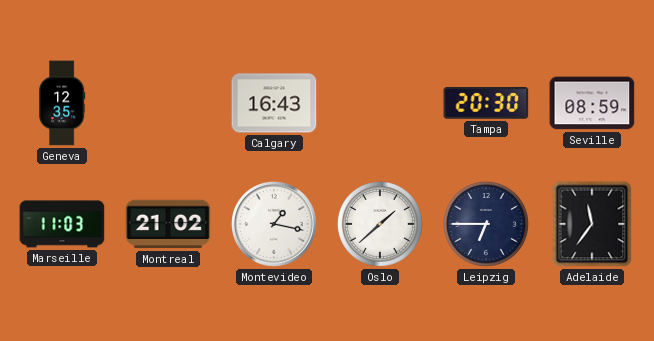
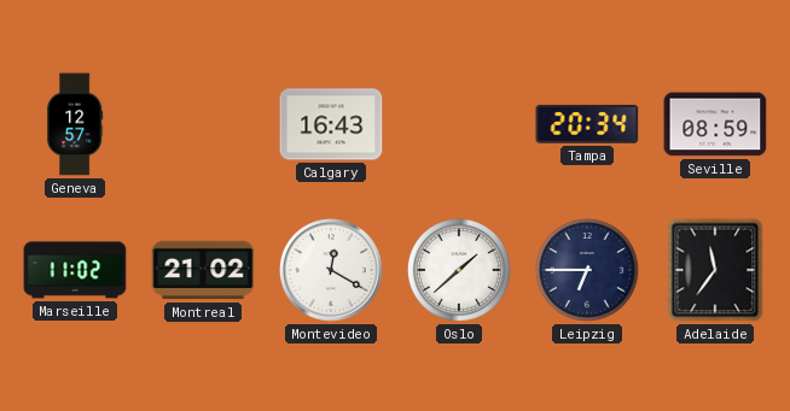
Geneva: 12:35 -> 12:57
Tampa: 20:30 -> 20:34
Marseille: 11:03 -> 11:02
Montevideo: 1:17 -> 12:20
